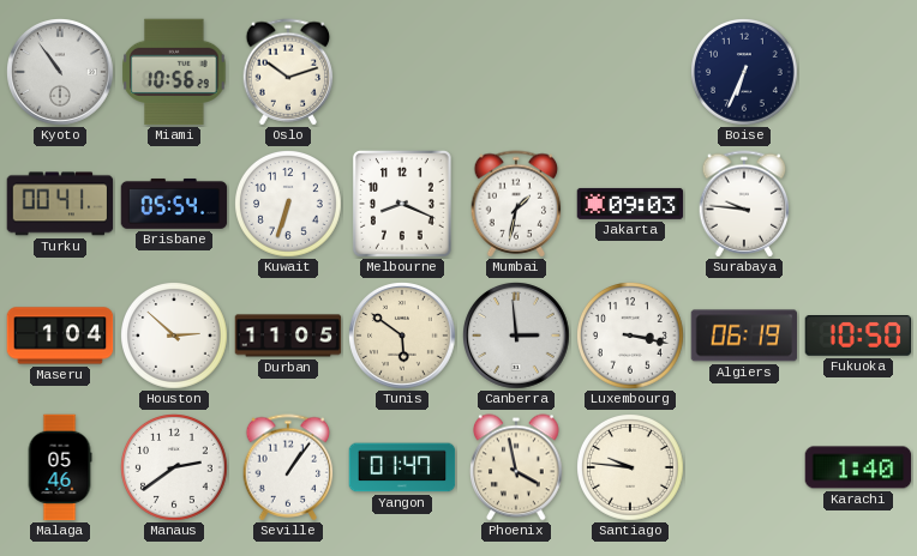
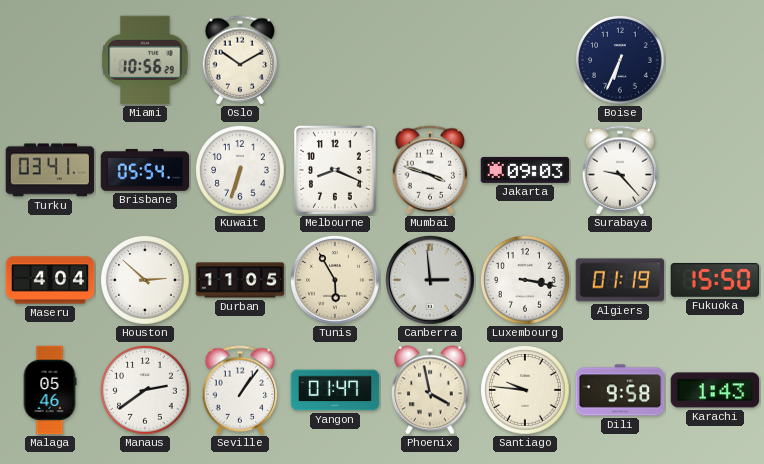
Kyoto: 10:54 -> none
Oslo: 10:12 -> 10:10
Turku: 00:41 -> 03:41
Mumbai: 1:32 -> 3:48
Surabaya: 9:46 -> 9:23
Maseru: 1:04 -> 4:04
Tunis: 5:51 -> 5:55
Algiers: 06:19 -> 01:19
Fukuoka: 10:50 -> 15:50
Dili: none -> 9:58
Karachi: 1:40 -> 1:43
